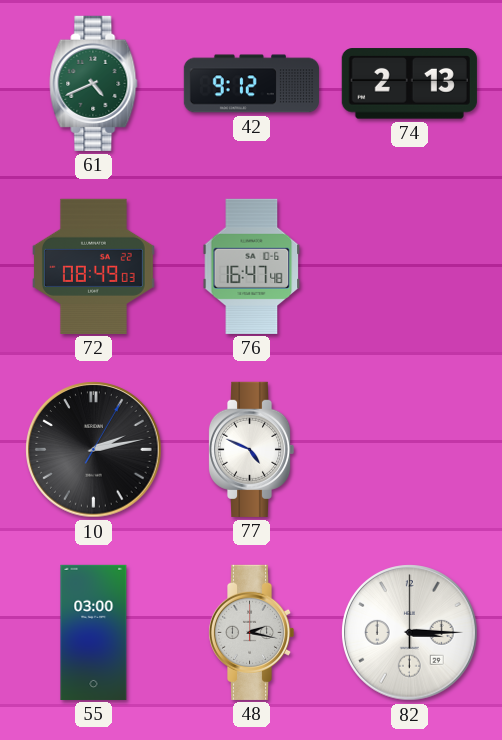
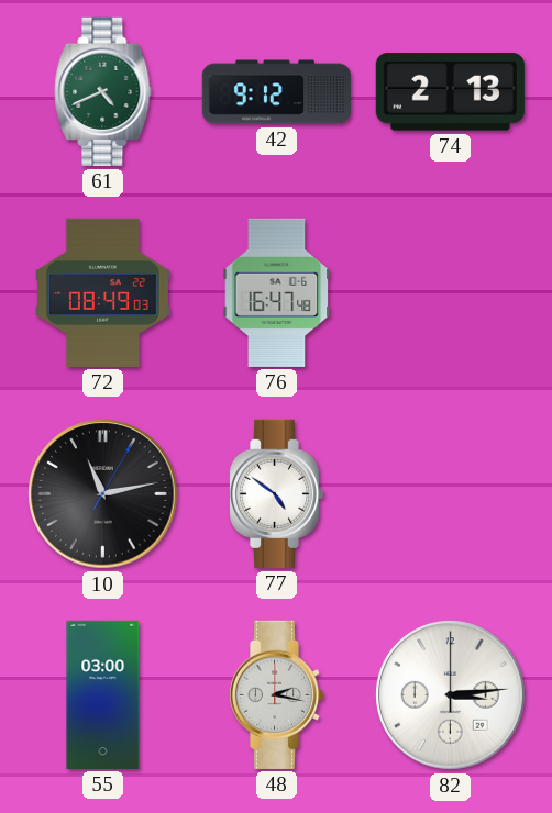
10: 2:13 -> 11:13
77: 4:49 -> 4:51
82: 3:15 -> 3:14
